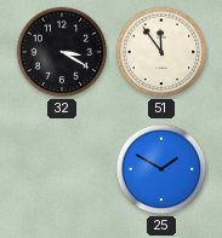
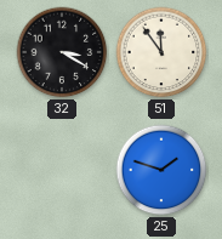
25: 1:50 -> 1:48
